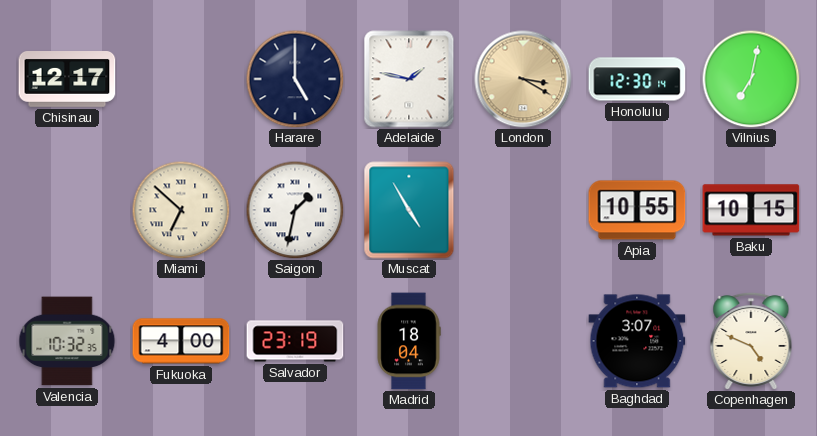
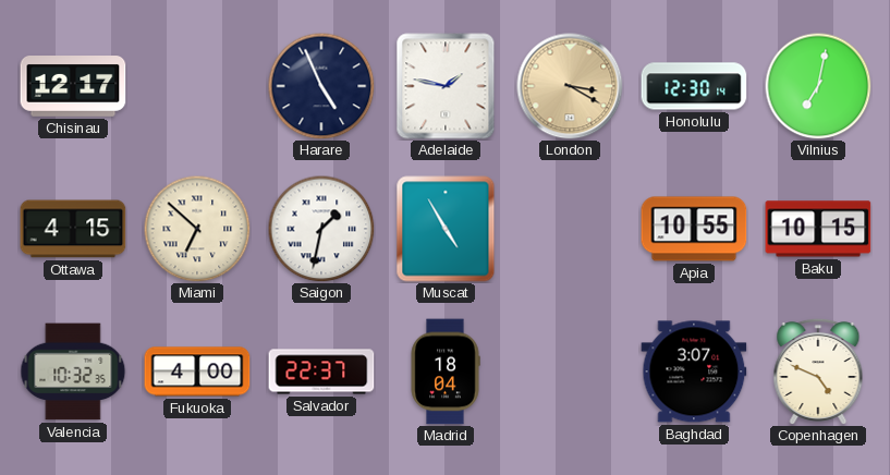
Harare: 5:00 -> 4:56
Ottawa: none -> 4:15
Salvador: 23:19 -> 22:37
